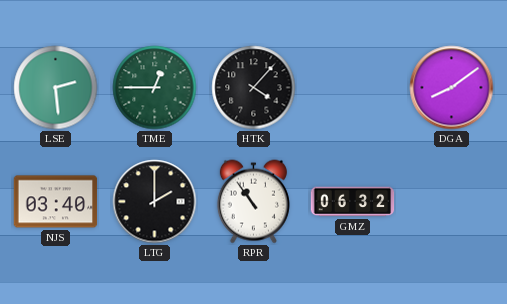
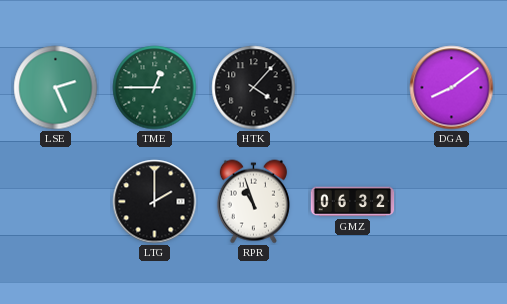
LSE: 2:29 -> 2:26
NJS: 03:40 -> none
RPR: 10:54 -> 10:57
